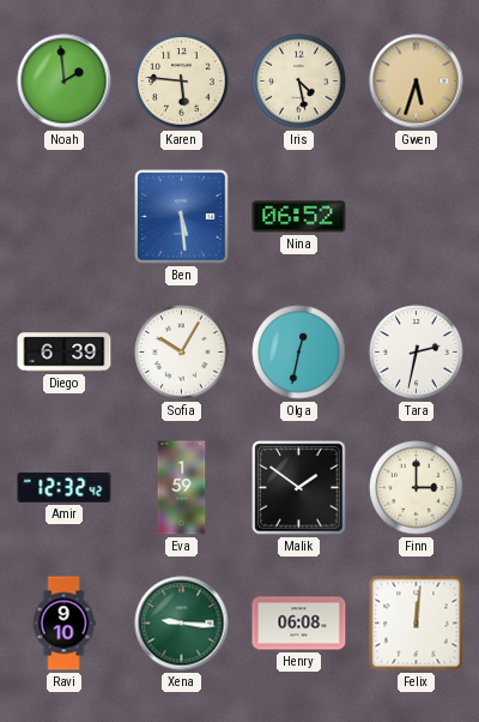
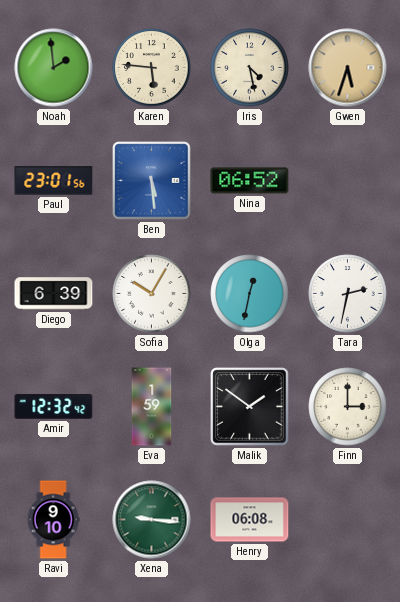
Paul: none -> 23:01
Felix: 12:01 -> none
